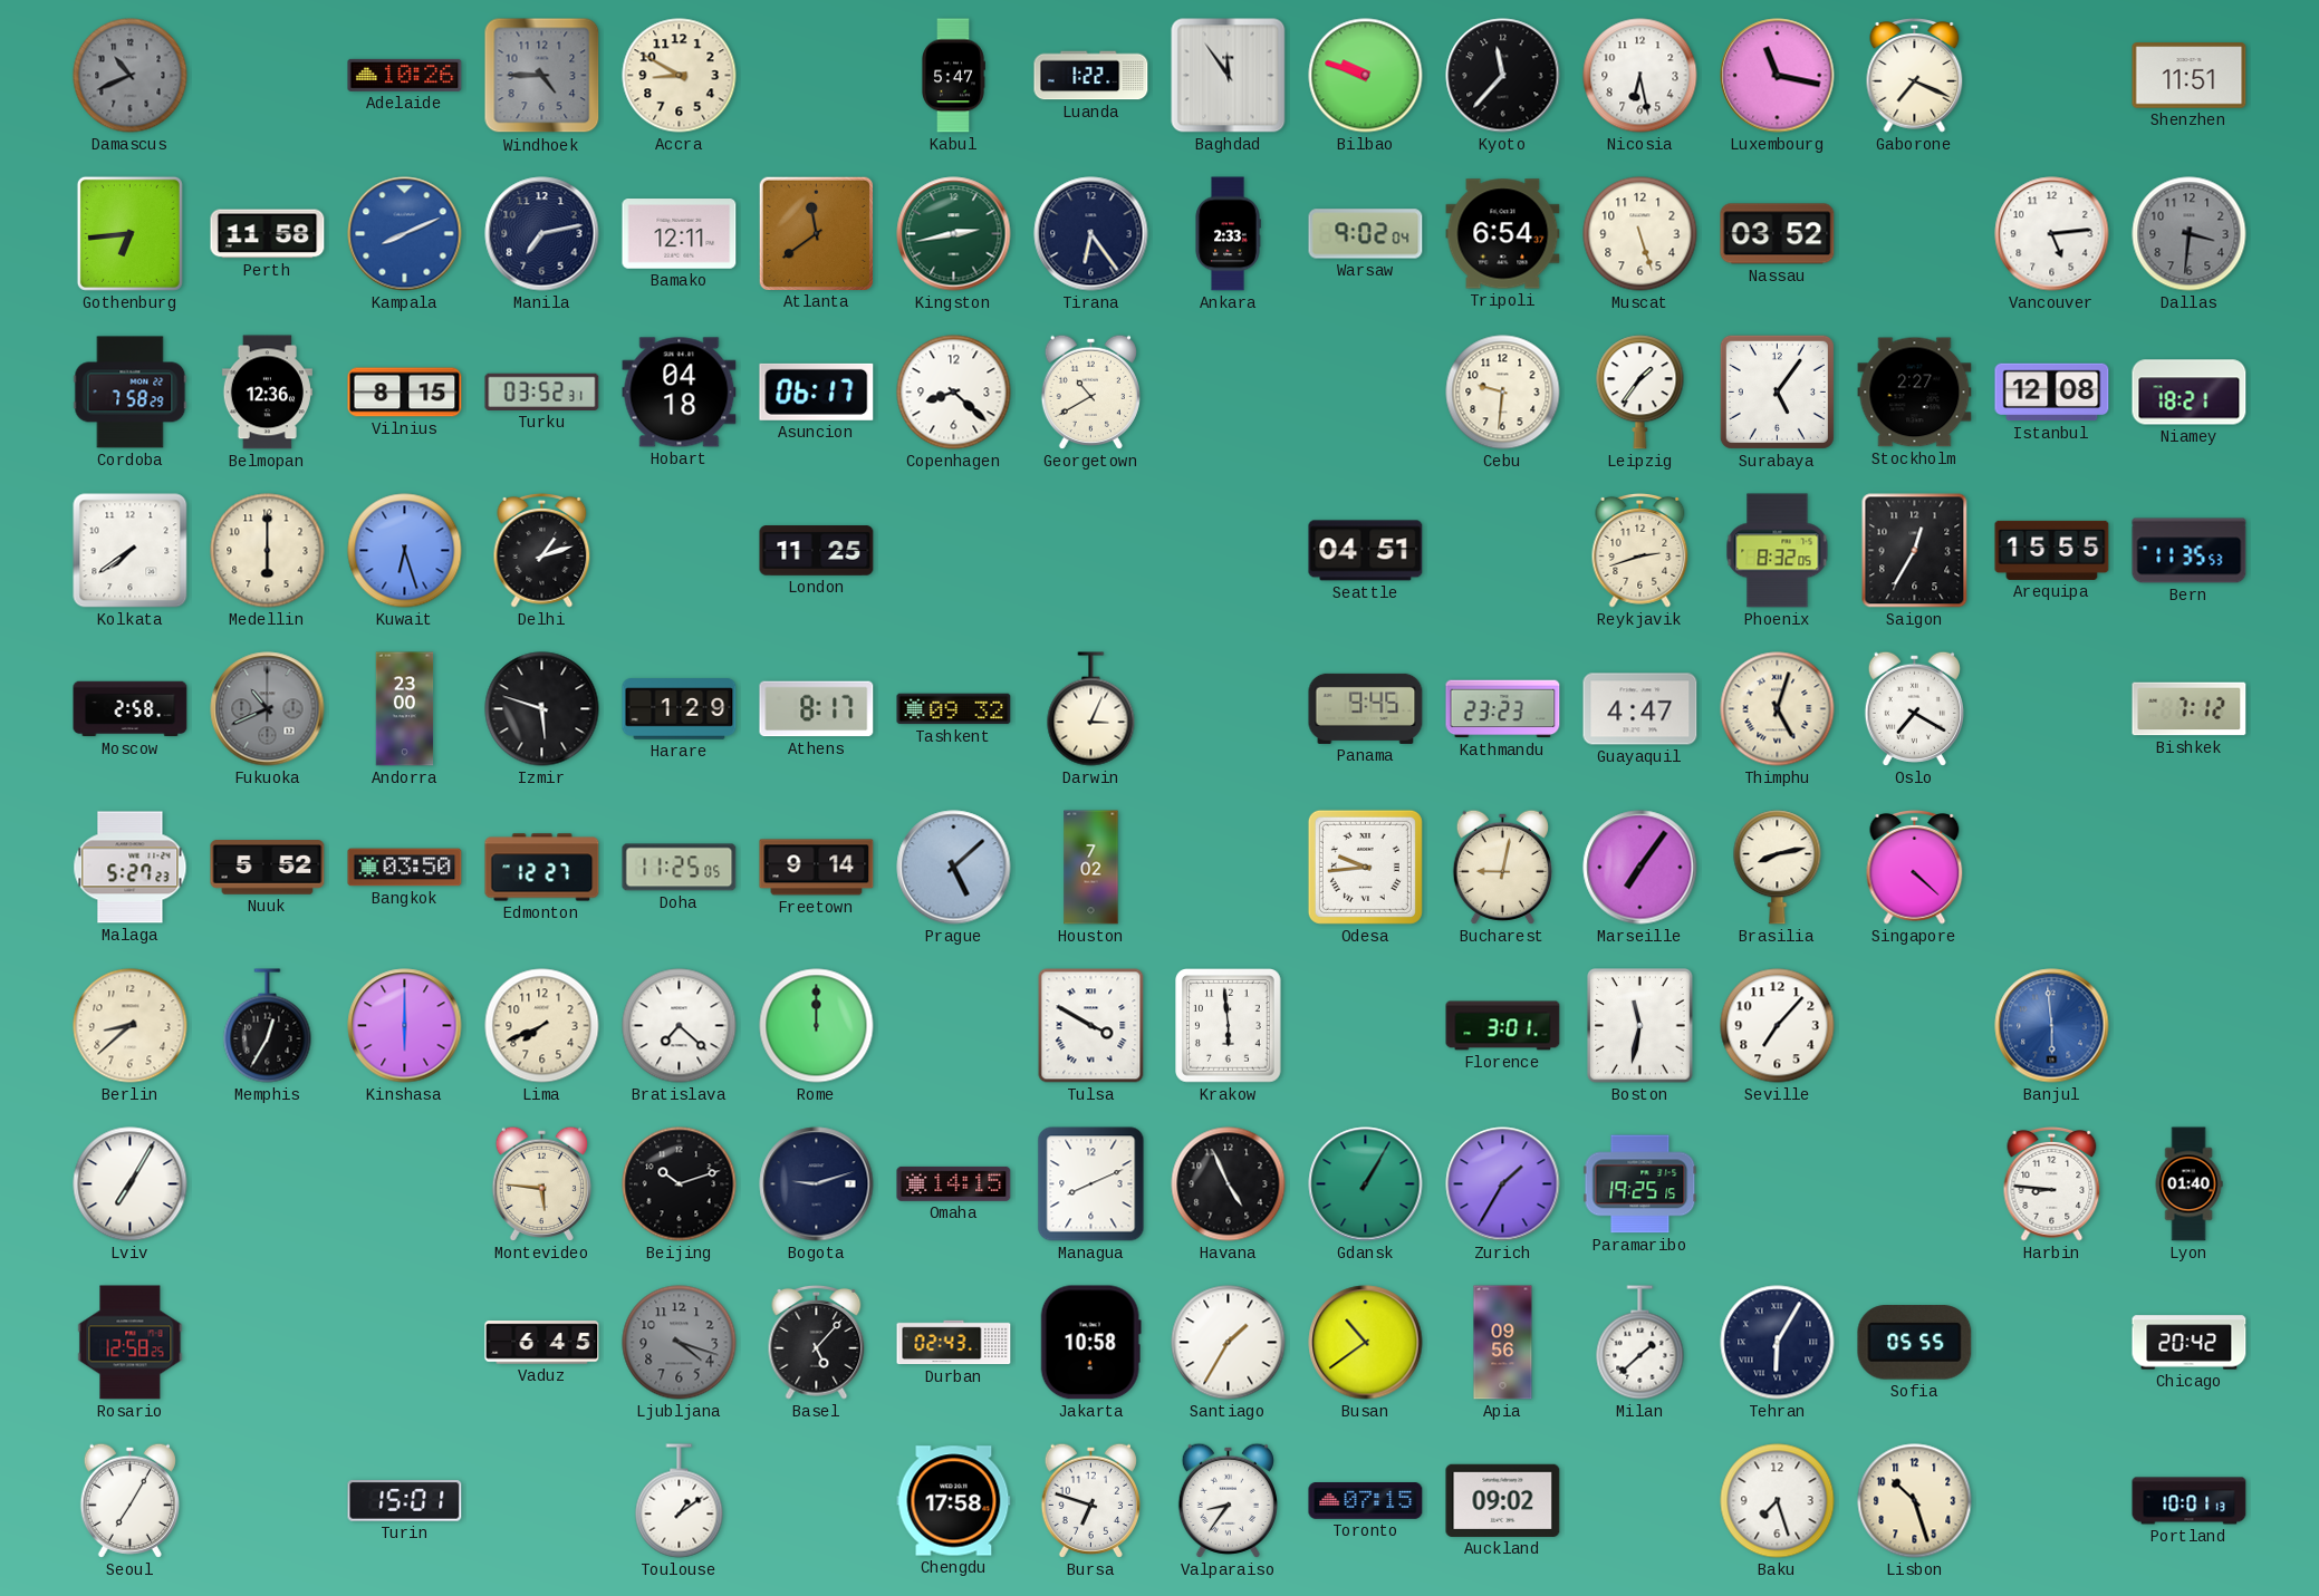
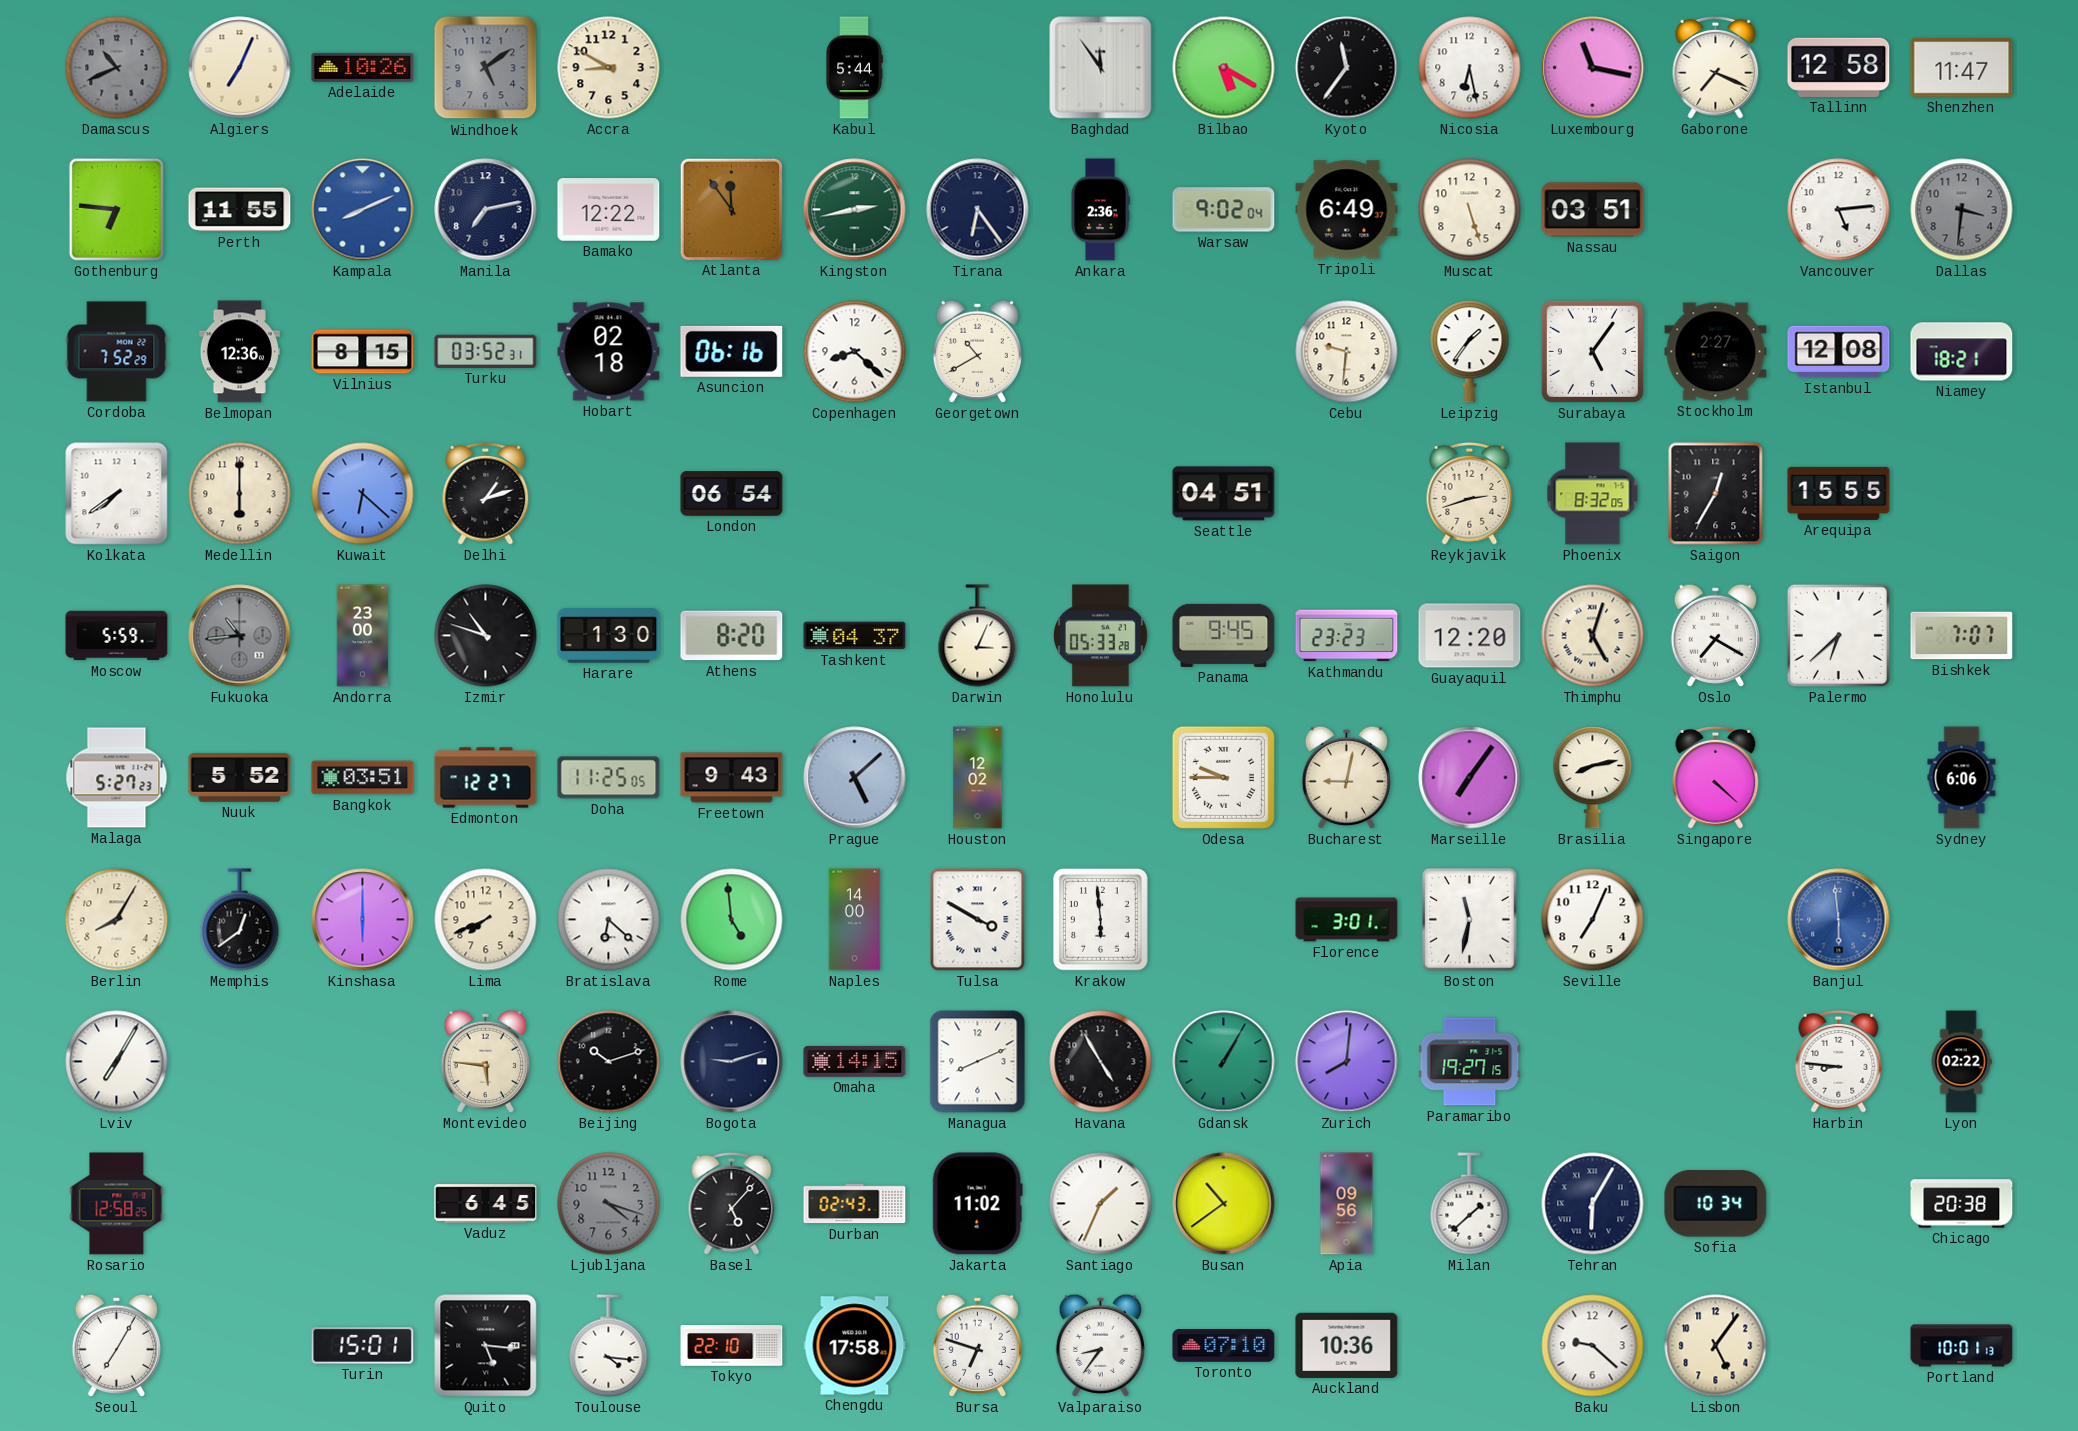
Algiers: none -> 7:04
Windhoek: 4:45 -> 5:09
Kabul: 5:47 -> 5:44
Luanda: 1:22 -> none
Bilbao: 9:48 -> 5:20
Kyoto: 11:37 -> 11:36
Tallinn: none -> 12:58
Shenzhen: 11:51 -> 11:47
Gothenburg: 6:44 -> 6:46
Perth: 11:58 -> 11:55
Bamako: 12:11 -> 12:22
Atlanta: 11:39 -> 11:54
Ankara: 2:33 -> 2:36
Tripoli: 6:54 -> 6:49
Nassau: 03:52 -> 03:51
Cordoba: 7:58 -> 7:52
Hobart: 04:18 -> 02:18
Asuncion: 06:17 -> 06:16
Kuwait: 6:27 -> 6:22
London: 11:25 -> 06:54
Bern: 11:35 -> none
Moscow: 2:58 -> 5:59
Fukuoka: 10:41 -> 10:44
Izmir: 5:48 -> 10:48
Harare: 1:29 -> 1:30
Athens: 8:17 -> 8:20
Tashkent: 09:32 -> 04:37
Honolulu: none -> 05:33
Guayaquil: 4:47 -> 12:20
Palermo: none -> 6:38
Bishkek: 7:12 -> 7:07
Bangkok: 03:50 -> 03:51
Freetown: 9:14 -> 9:43
Houston: 7:02 -> 12:02
Odesa: 9:44 -> 9:45
Sydney: none -> 6:06
Berlin: 8:38 -> 8:05
Memphis: 12:35 -> 12:39
Bratislava: 7:22 -> 6:22
Rome: 12:00 -> 4:59
Naples: none -> 14:00
Seville: 7:07 -> 7:04
Havana: 4:56 -> 4:55
Zurich: 1:35 -> 8:01
Paramaribo: 19:25 -> 19:27
Lyon: 01:40 -> 02:22
Jakarta: 10:58 -> 11:02
Santiago: 1:35 -> 1:34
Sofia: 05:55 -> 10:34
Chicago: 20:42 -> 20:38
Quito: none -> 5:16
Toulouse: 1:09 -> 4:16
Tokyo: none -> 22:10
Toronto: 07:15 -> 07:10
Auckland: 09:02 -> 10:36
Baku: 7:27 -> 9:22
Lisbon: 10:27 -> 5:06
